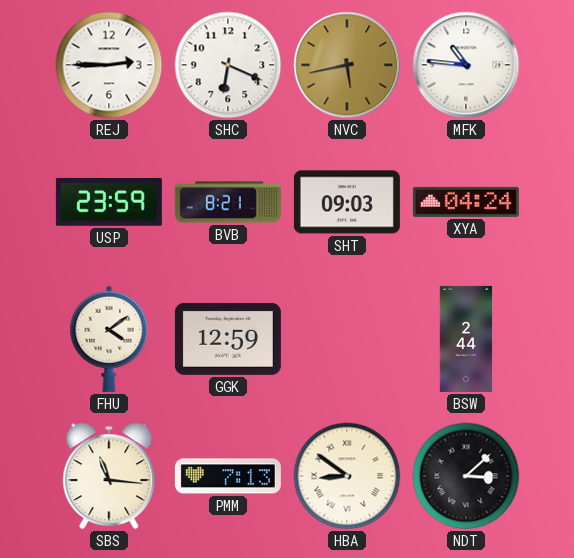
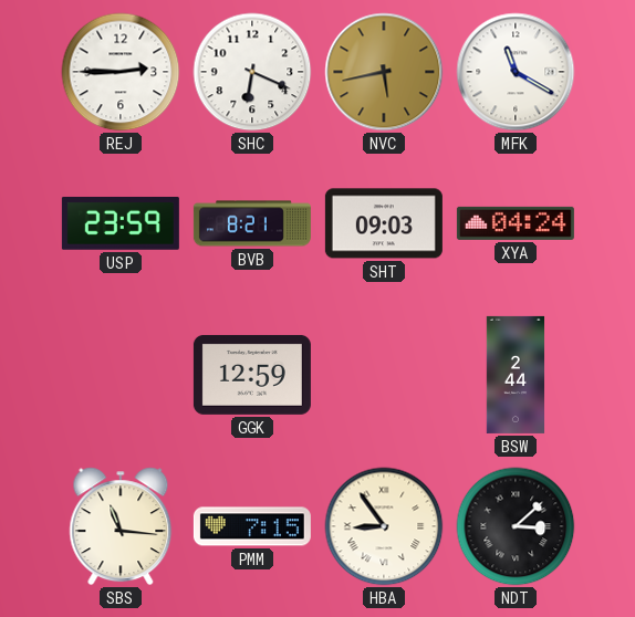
MFK: 10:46 -> 11:20
FHU: 4:09 -> none
PMM: 7:13 -> 7:15
HBA: 8:51 -> 8:54
